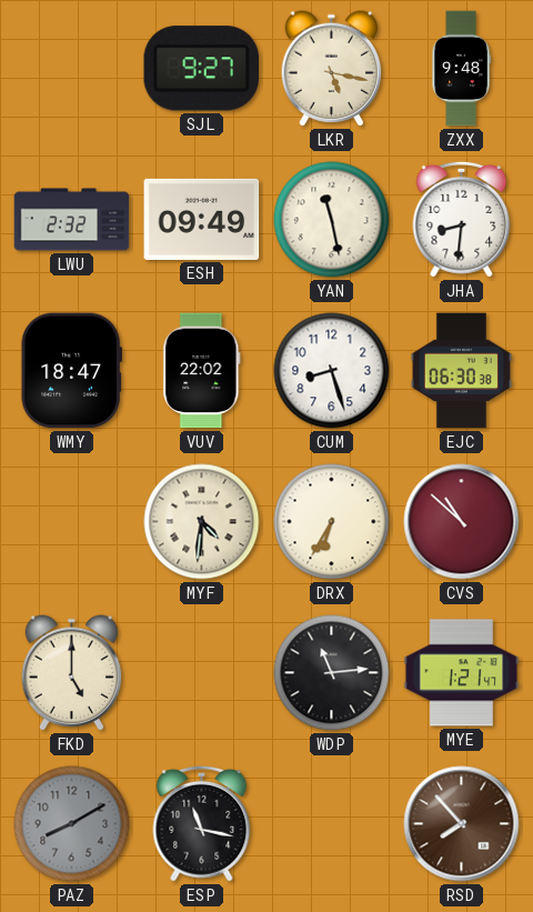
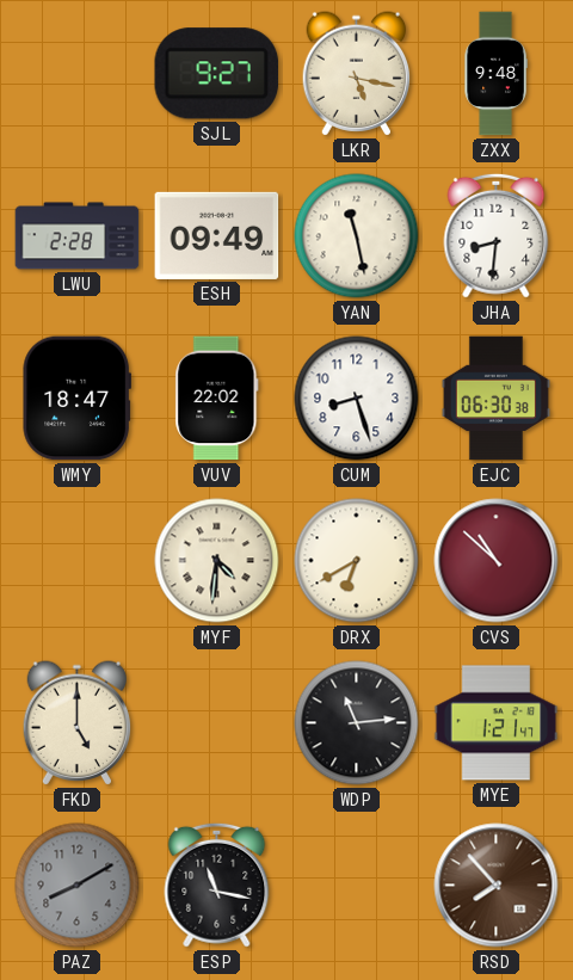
LWU: 2:32 -> 2:28
DRX: 6:35 -> 6:40
